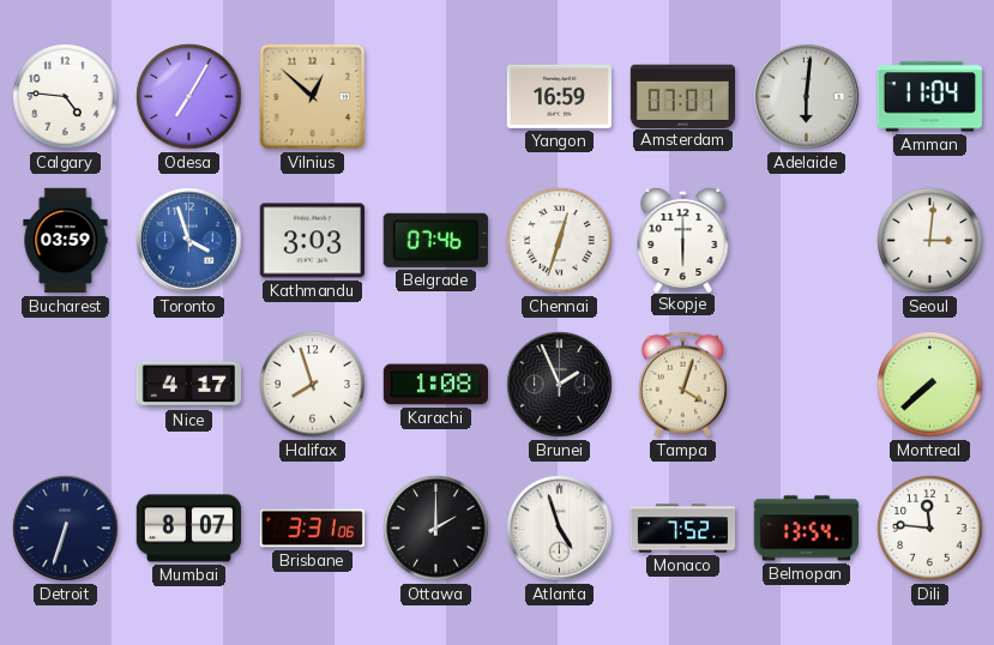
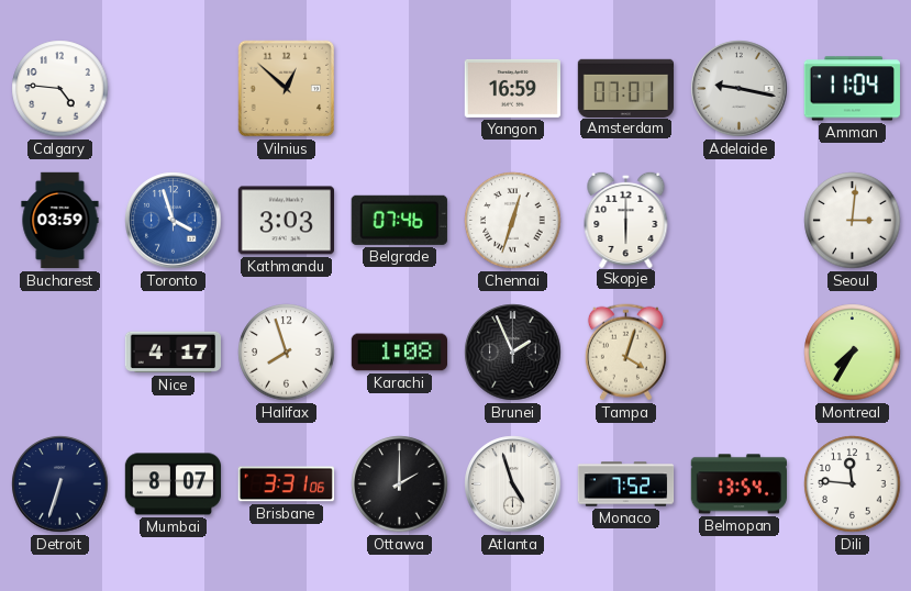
Odesa: 7:05 -> none
Adelaide: 6:01 -> 9:17
Montreal: 7:38 -> 7:35
